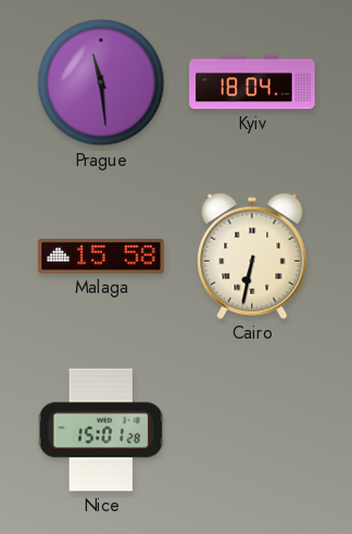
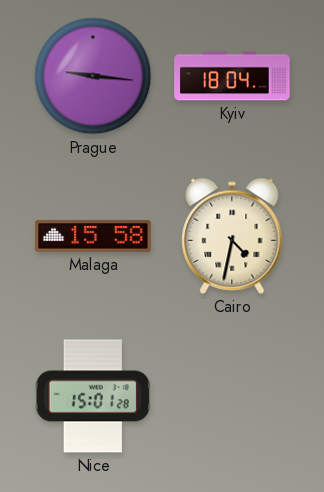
Prague: 11:29 -> 9:16
Cairo: 6:32 -> 4:32
